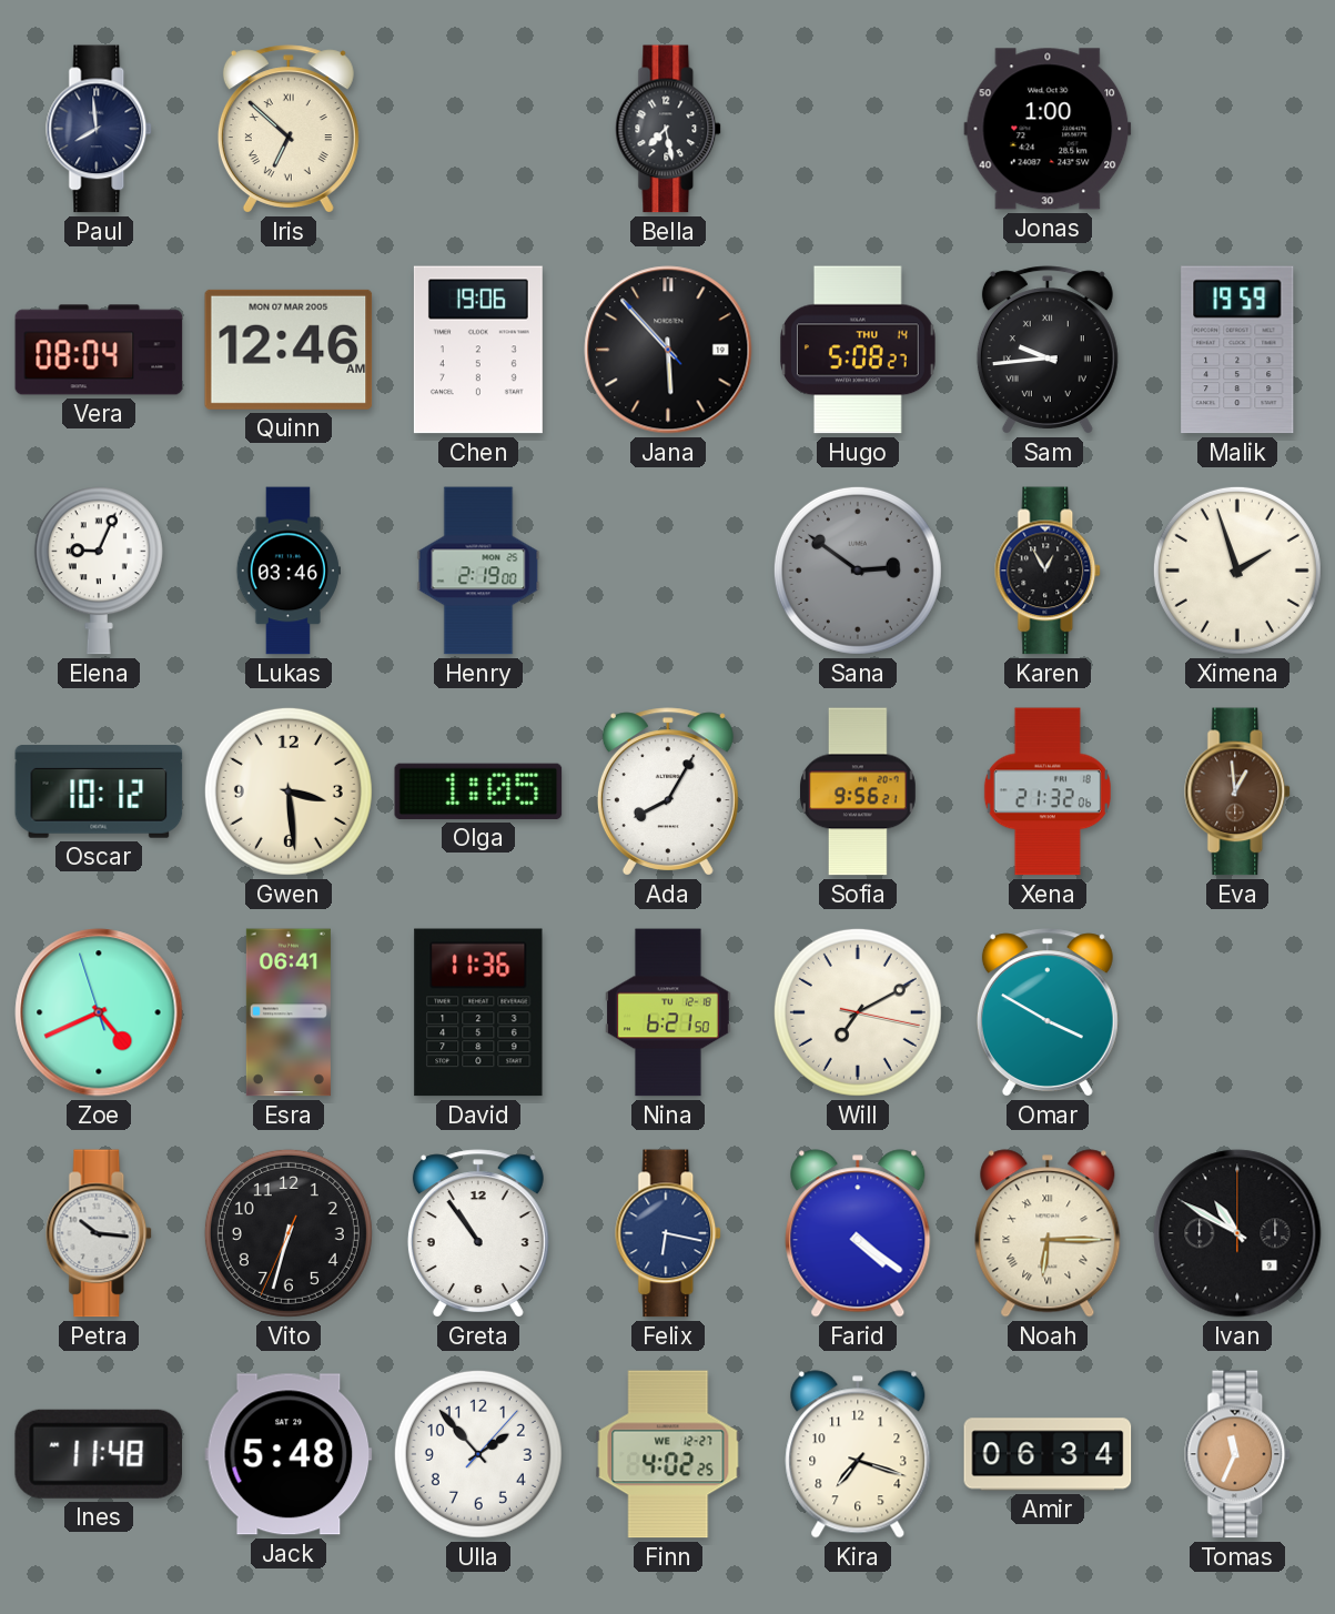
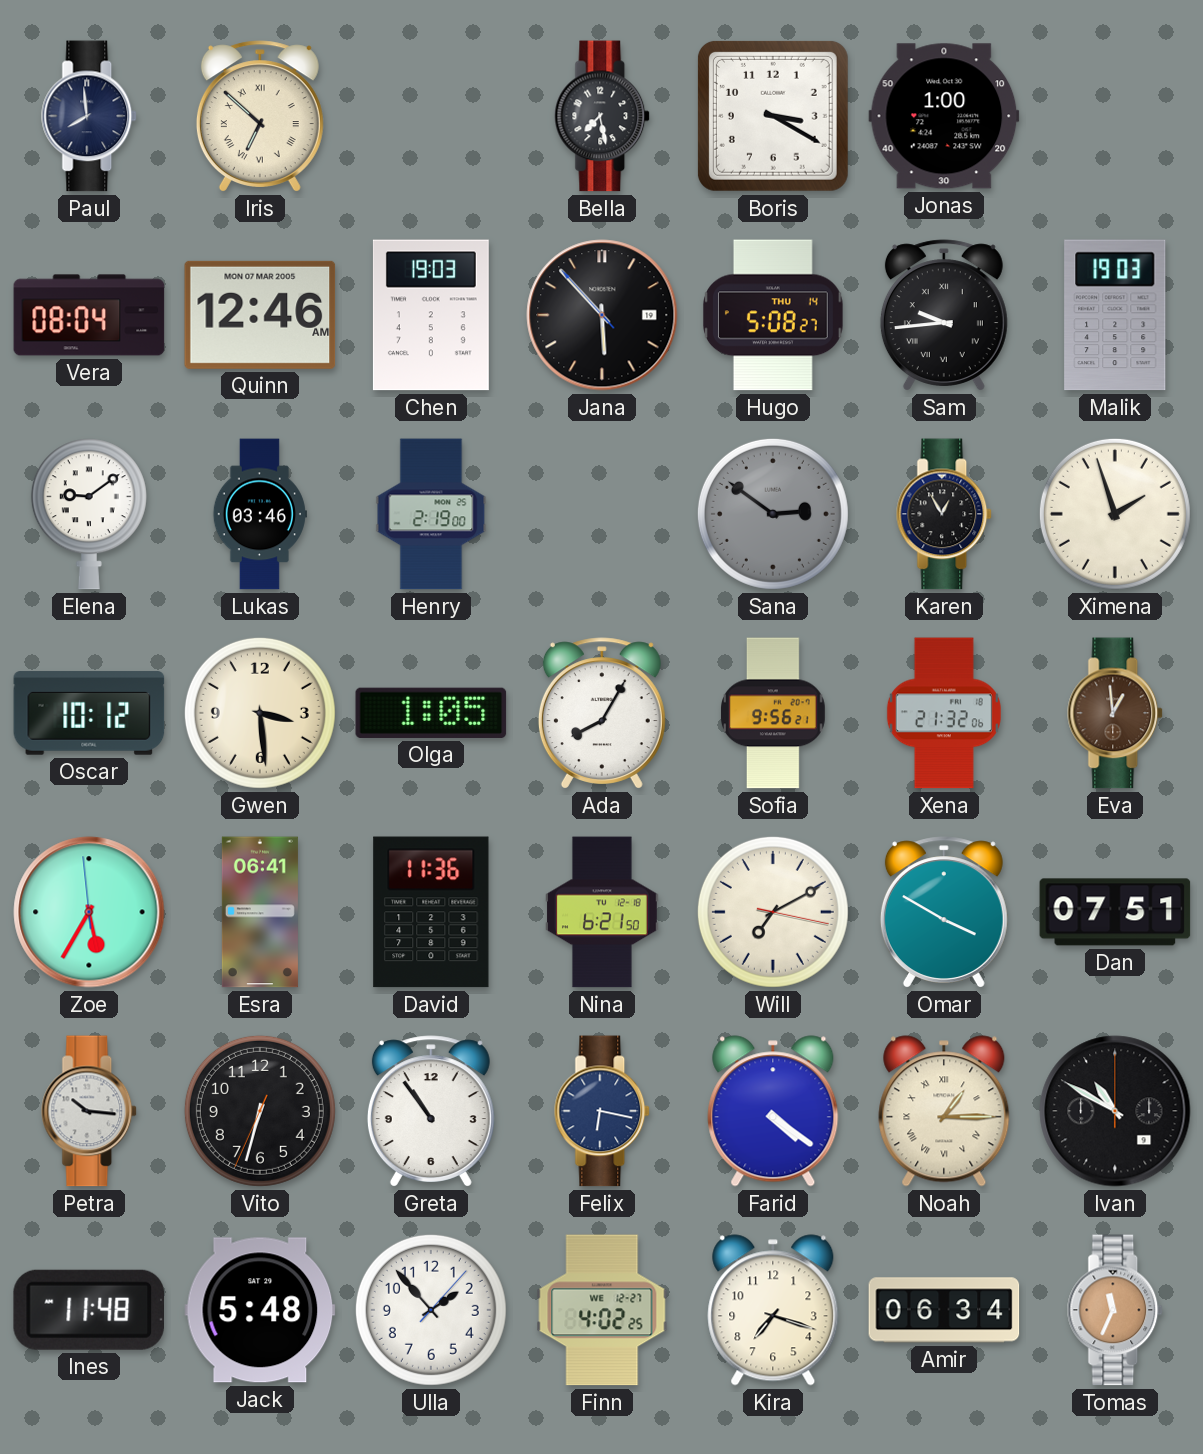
Boris: none -> 3:20
Chen: 19:06 -> 19:03
Malik: 19:59 -> 19:03
Elena: 9:04 -> 9:09
Zoe: 4:40 -> 5:34
Dan: none -> 07:51
Noah: 6:15 -> 1:15
